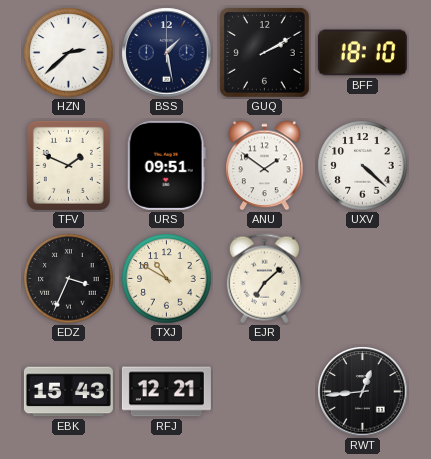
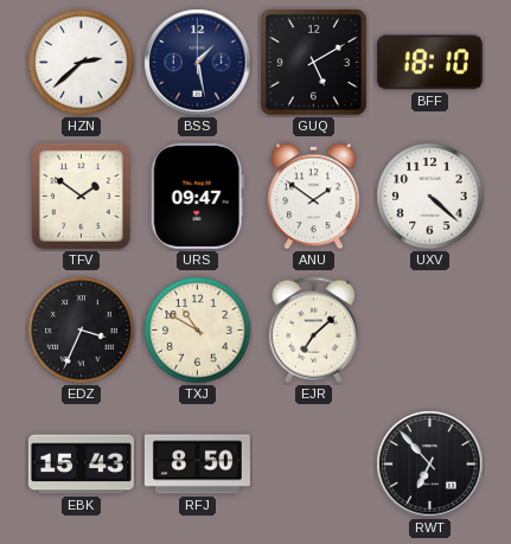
GUQ: 2:10 -> 5:10
TFV: 1:49 -> 1:51
URS: 09:51 -> 09:47
RFJ: 12:21 -> 8:50
RWT: 12:44 -> 6:53
